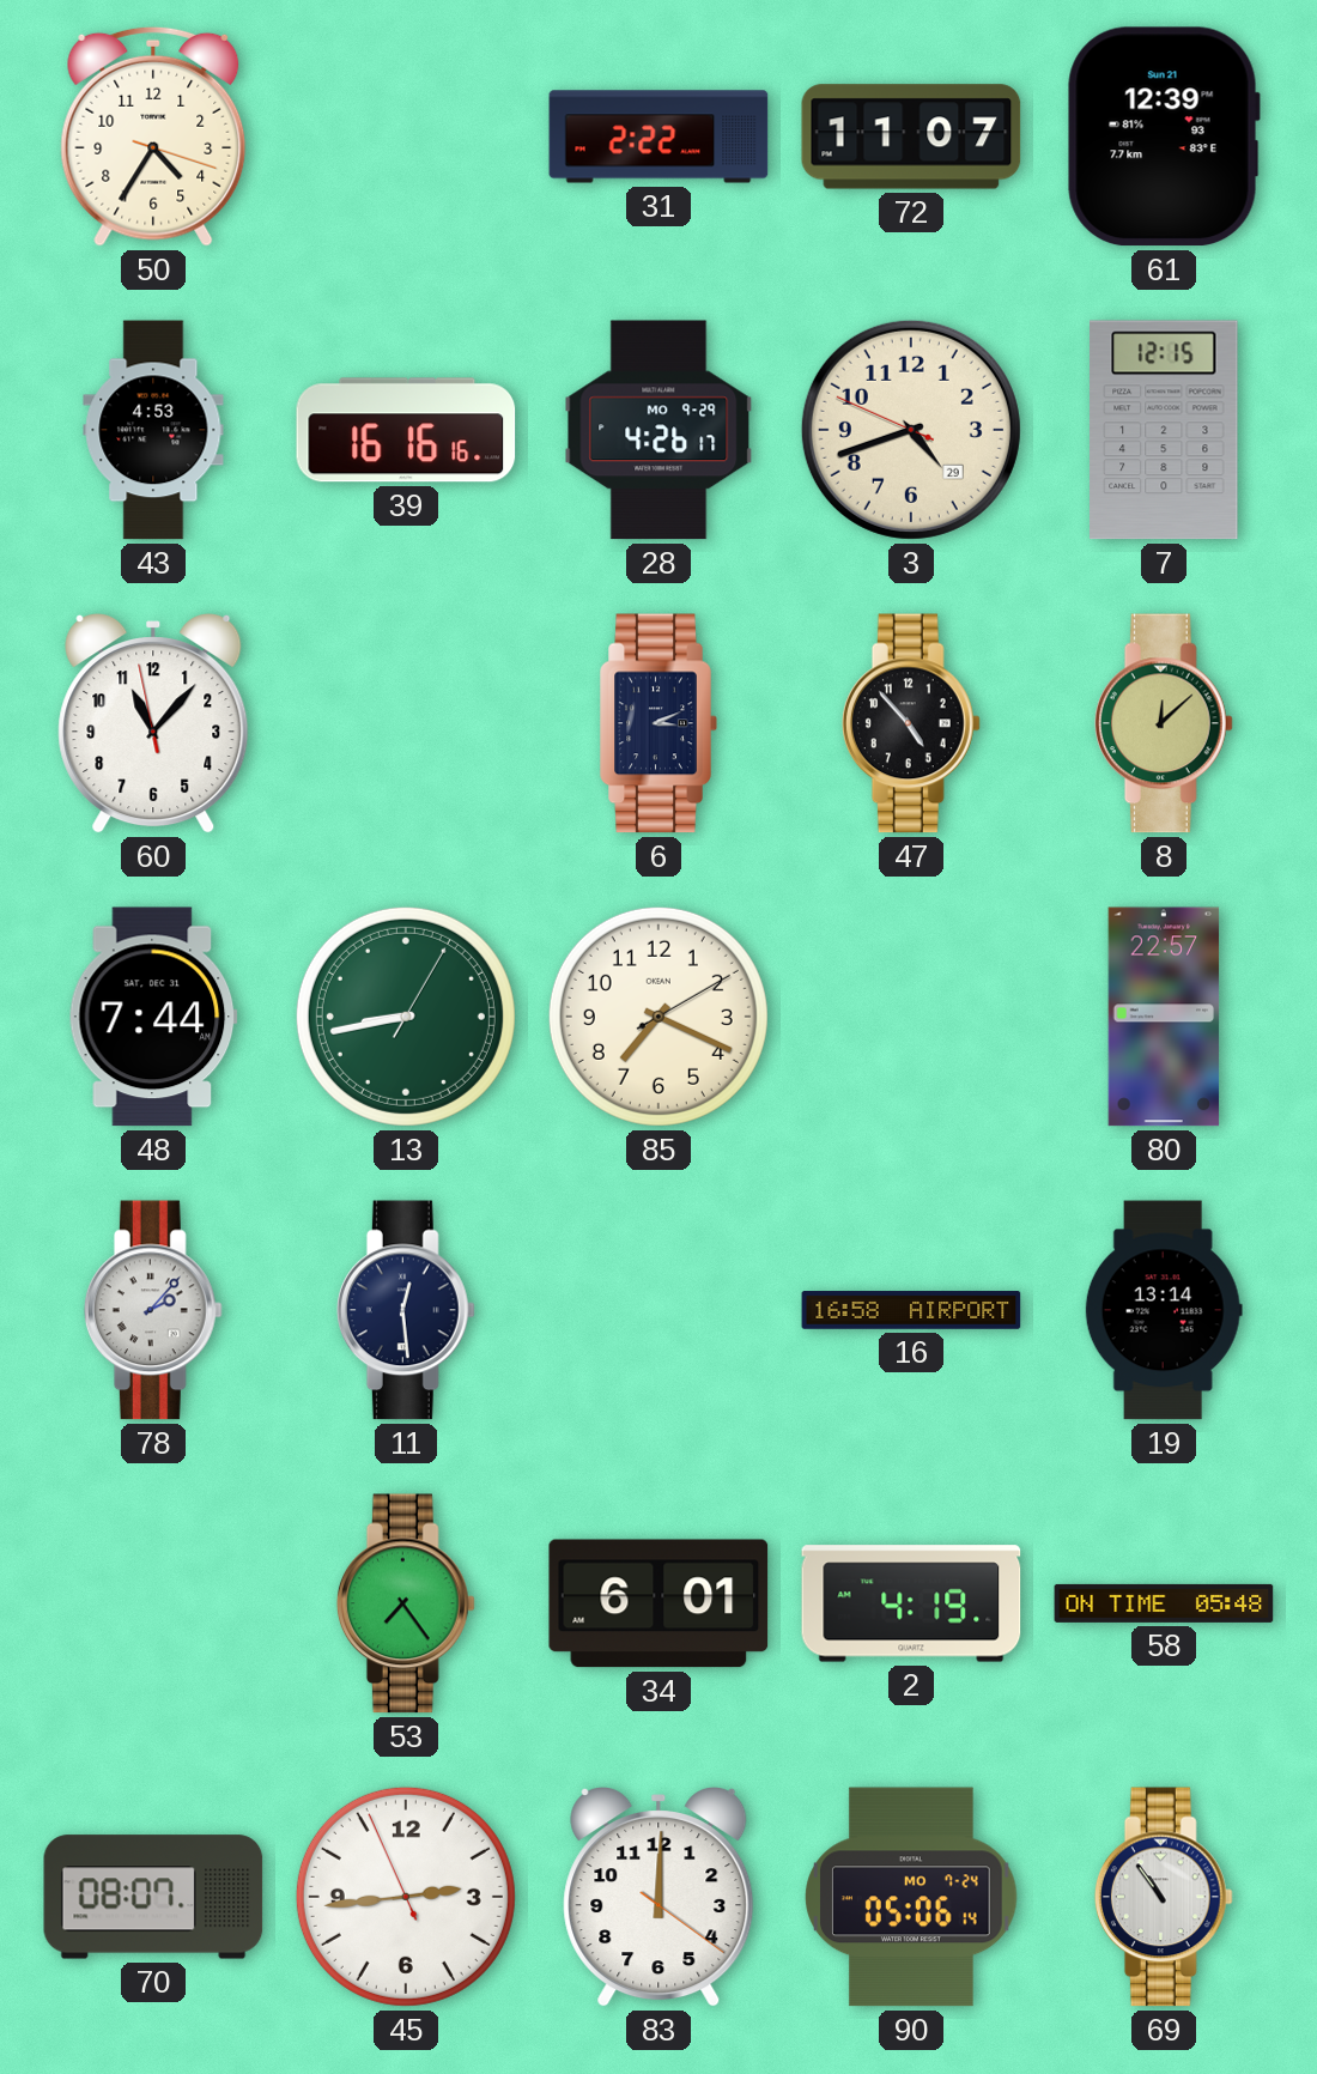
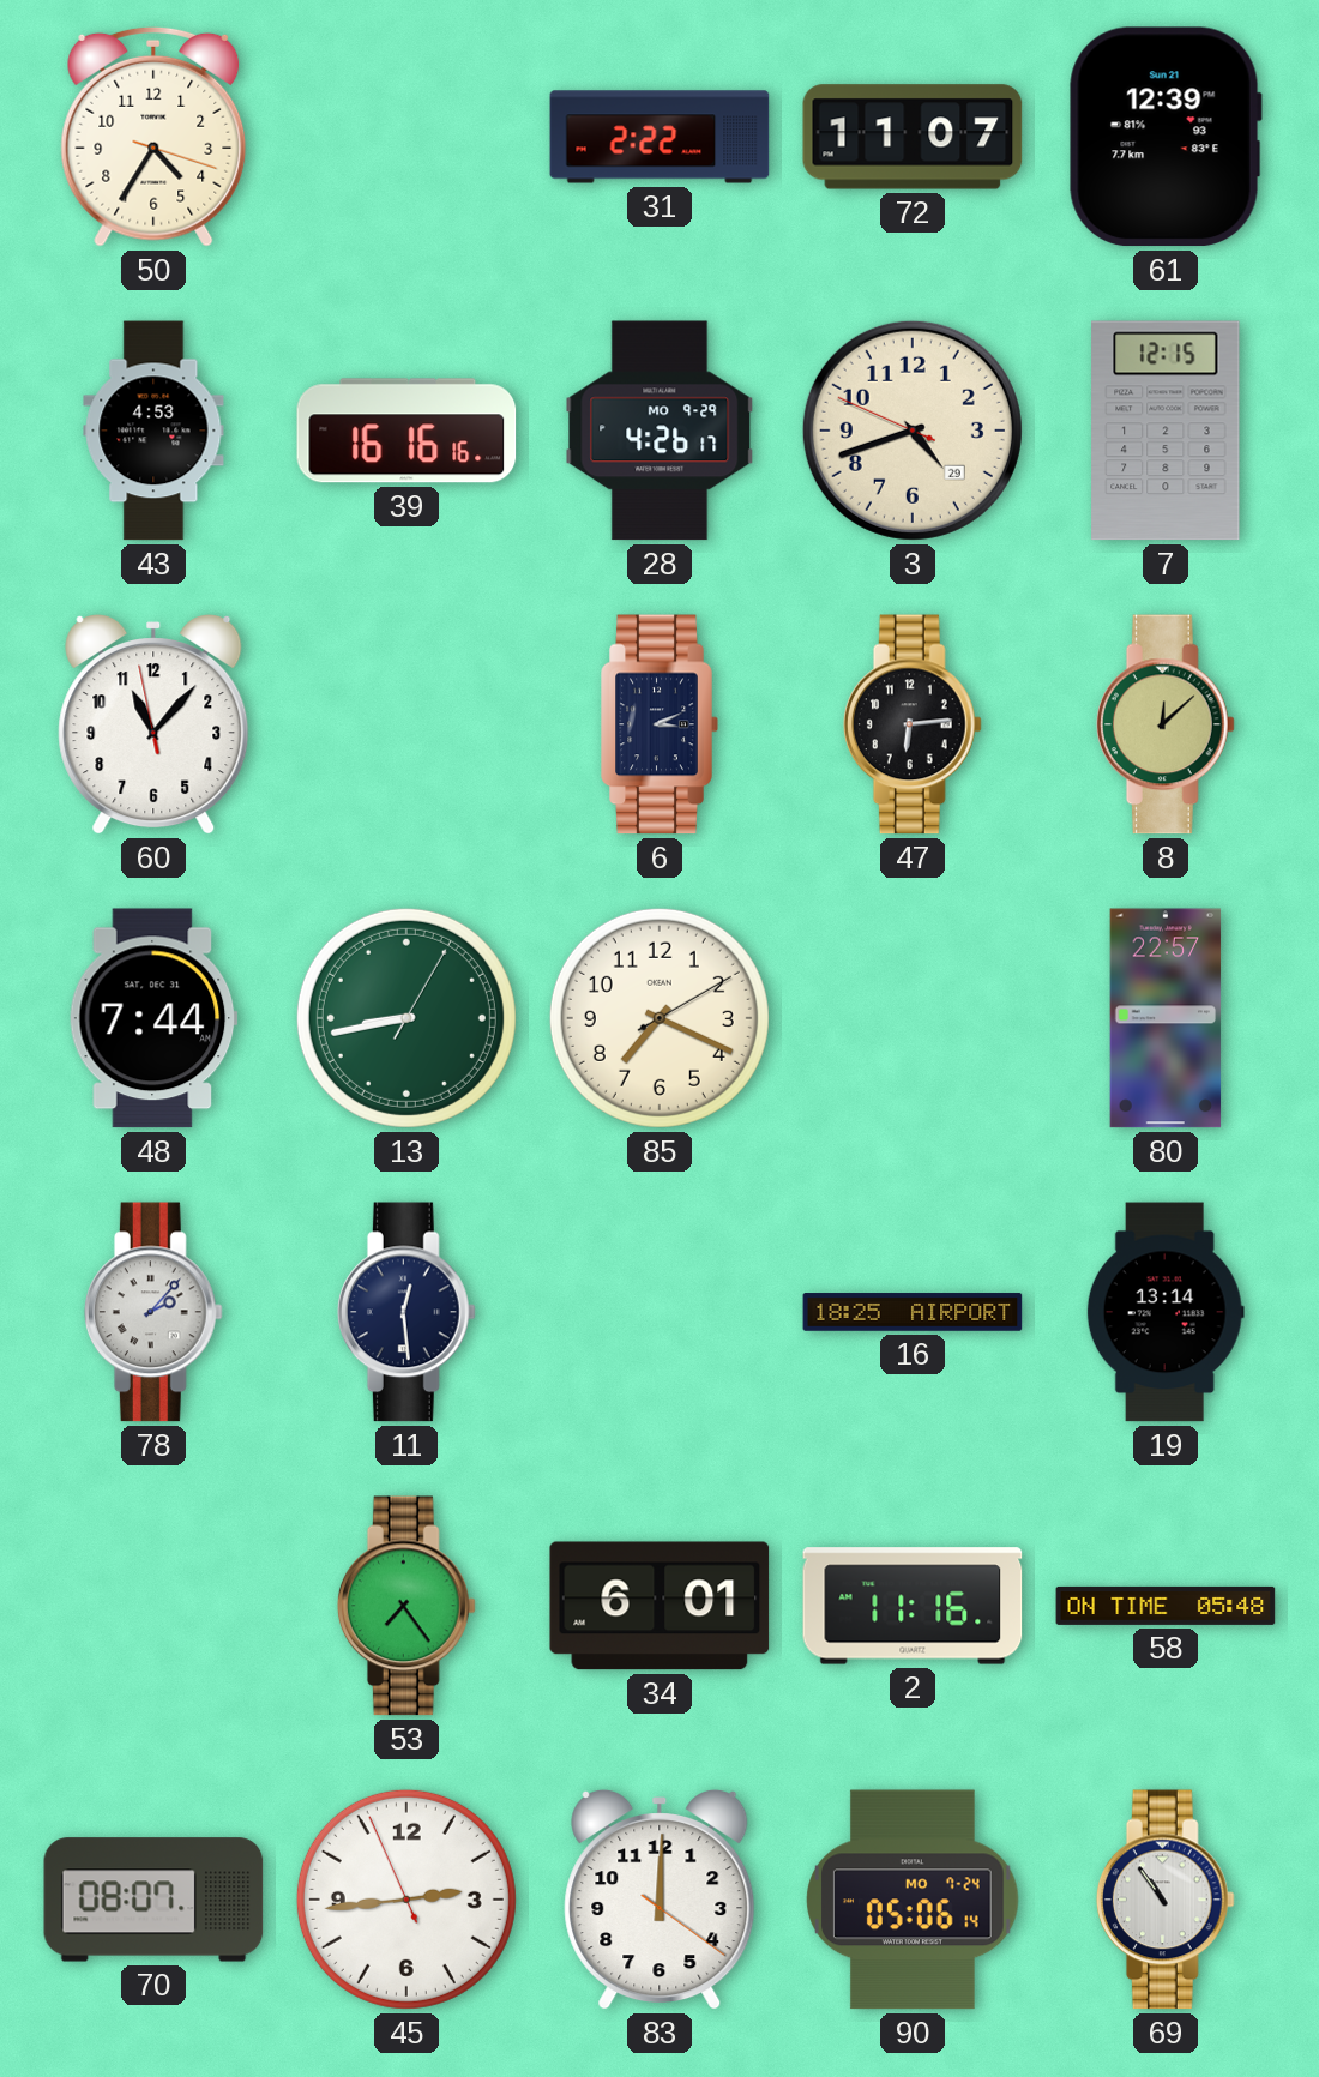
47: 4:53 -> 6:14
16: 16:58 -> 18:25
2: 4:19 -> 11:16
